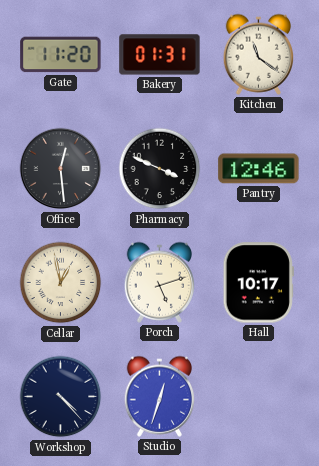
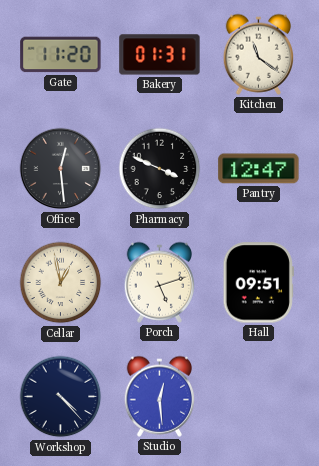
Pantry: 12:46 -> 12:47
Hall: 10:17 -> 09:51
Studio: 12:33 -> 12:29
